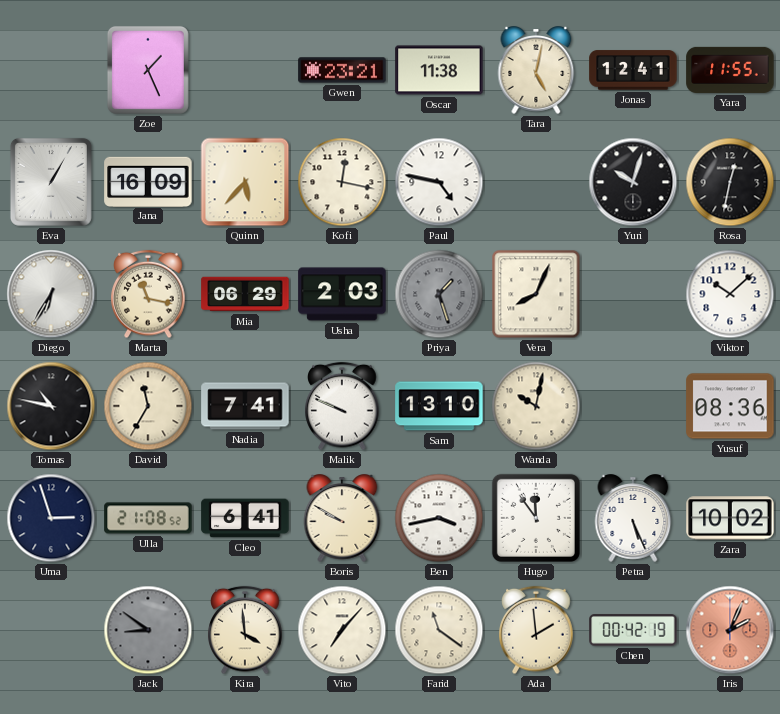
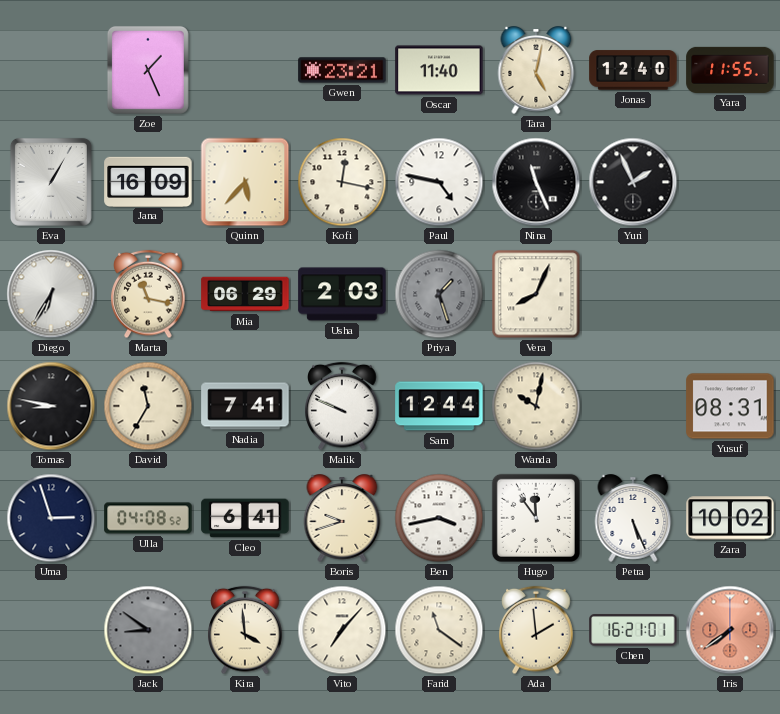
Oscar: 11:38 -> 11:40
Jonas: 12:41 -> 12:40
Nina: none -> 11:26
Yuri: 10:03 -> 1:56
Rosa: 12:32 -> none
Viktor: 10:08 -> none
Tomas: 10:47 -> 8:47
Sam: 13:10 -> 12:44
Yusuf: 08:36 -> 08:31
Ulla: 21:08 -> 04:08
Boris: 9:50 -> 9:42
Chen: 00:42 -> 16:21
Iris: 2:04 -> 7:39
